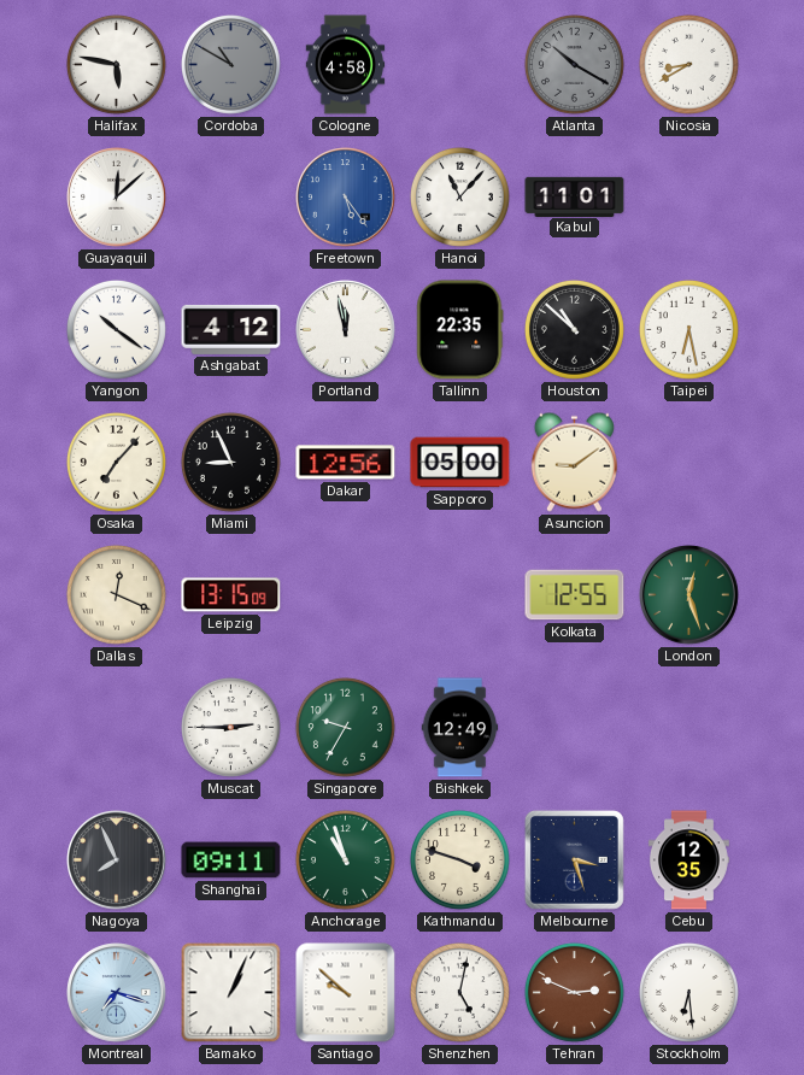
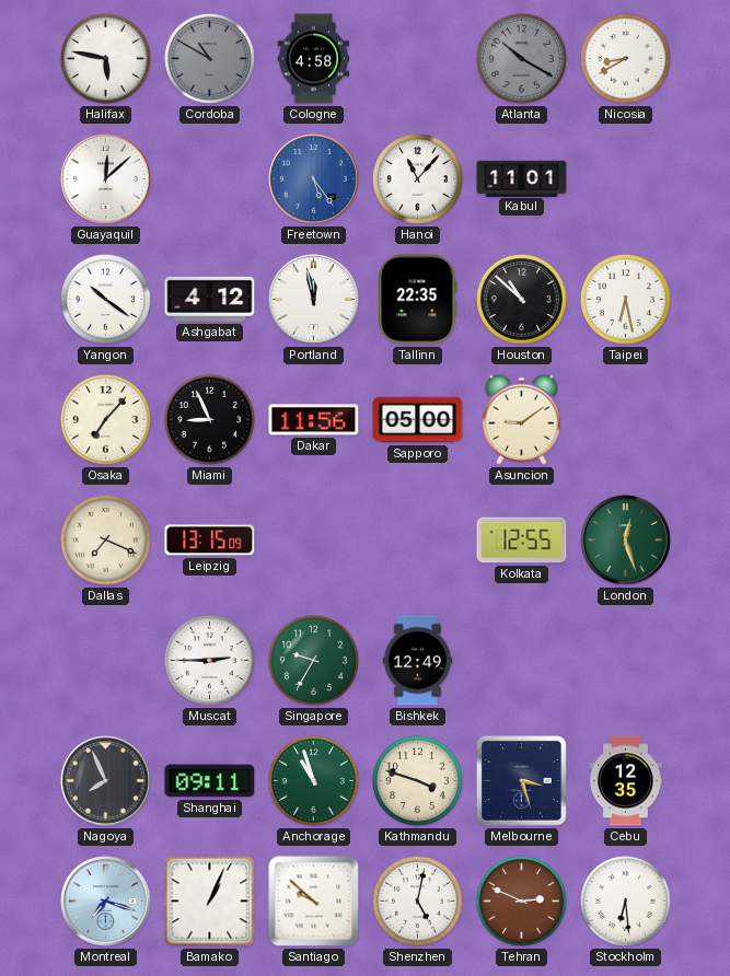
Dakar: 12:56 -> 11:56
Dallas: 12:19 -> 7:19
